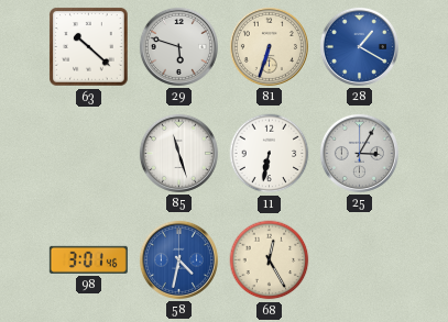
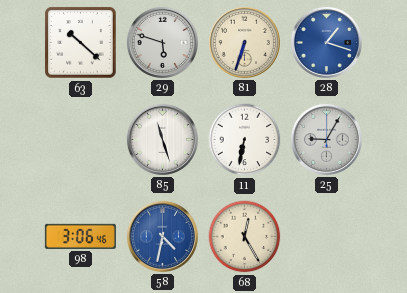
28: 1:20 -> 1:18
25: 3:05 -> 9:05
98: 3:01 -> 3:06
